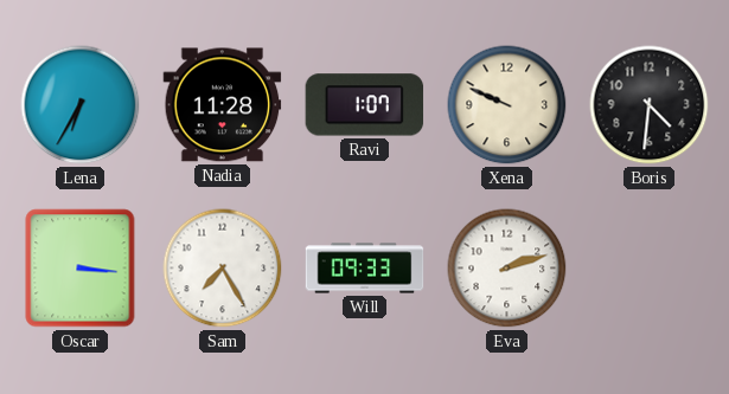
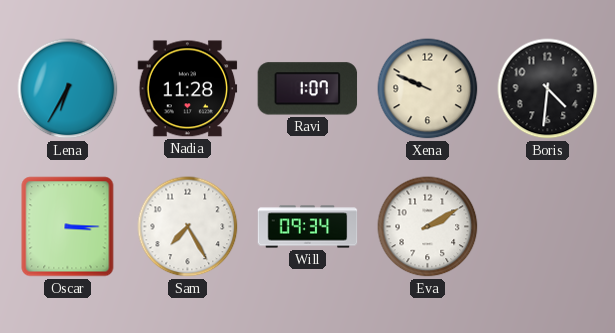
Oscar: 3:16 -> 3:15
Will: 09:33 -> 09:34
Eva: 2:12 -> 2:10
